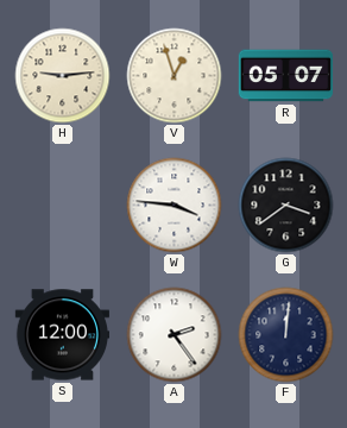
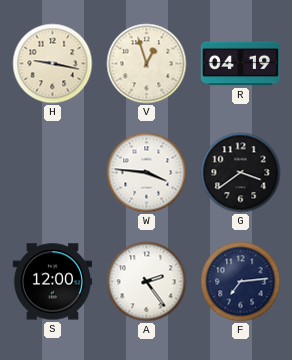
H: 9:14 -> 9:17
R: 05:07 -> 04:19
F: 12:01 -> 7:14
